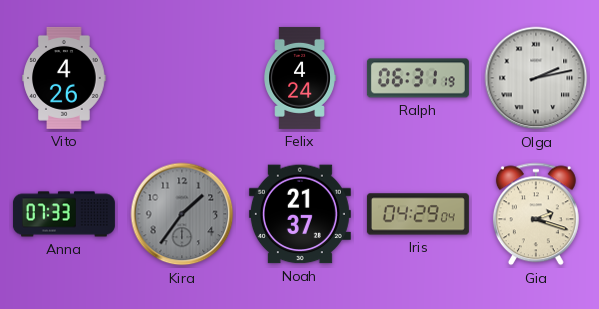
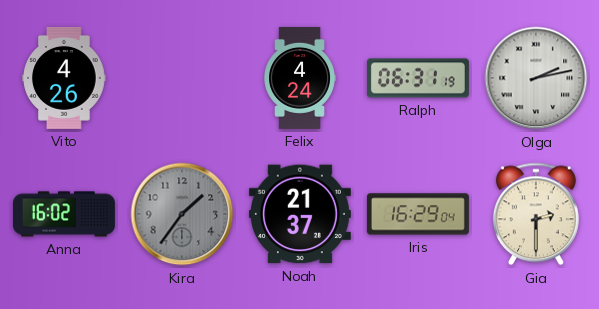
Anna: 07:33 -> 16:02
Iris: 04:29 -> 16:29
Gia: 2:18 -> 2:30
